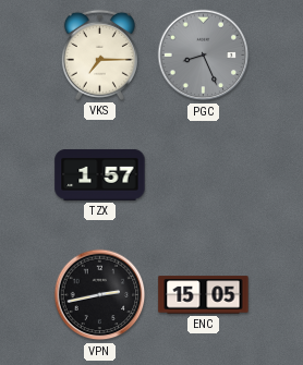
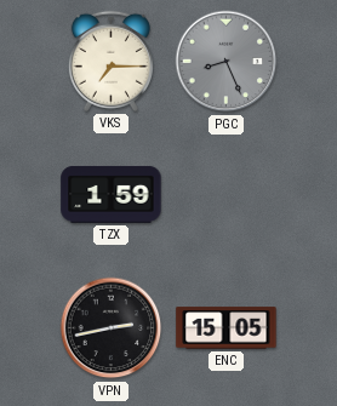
TZX: 1:57 -> 1:59
